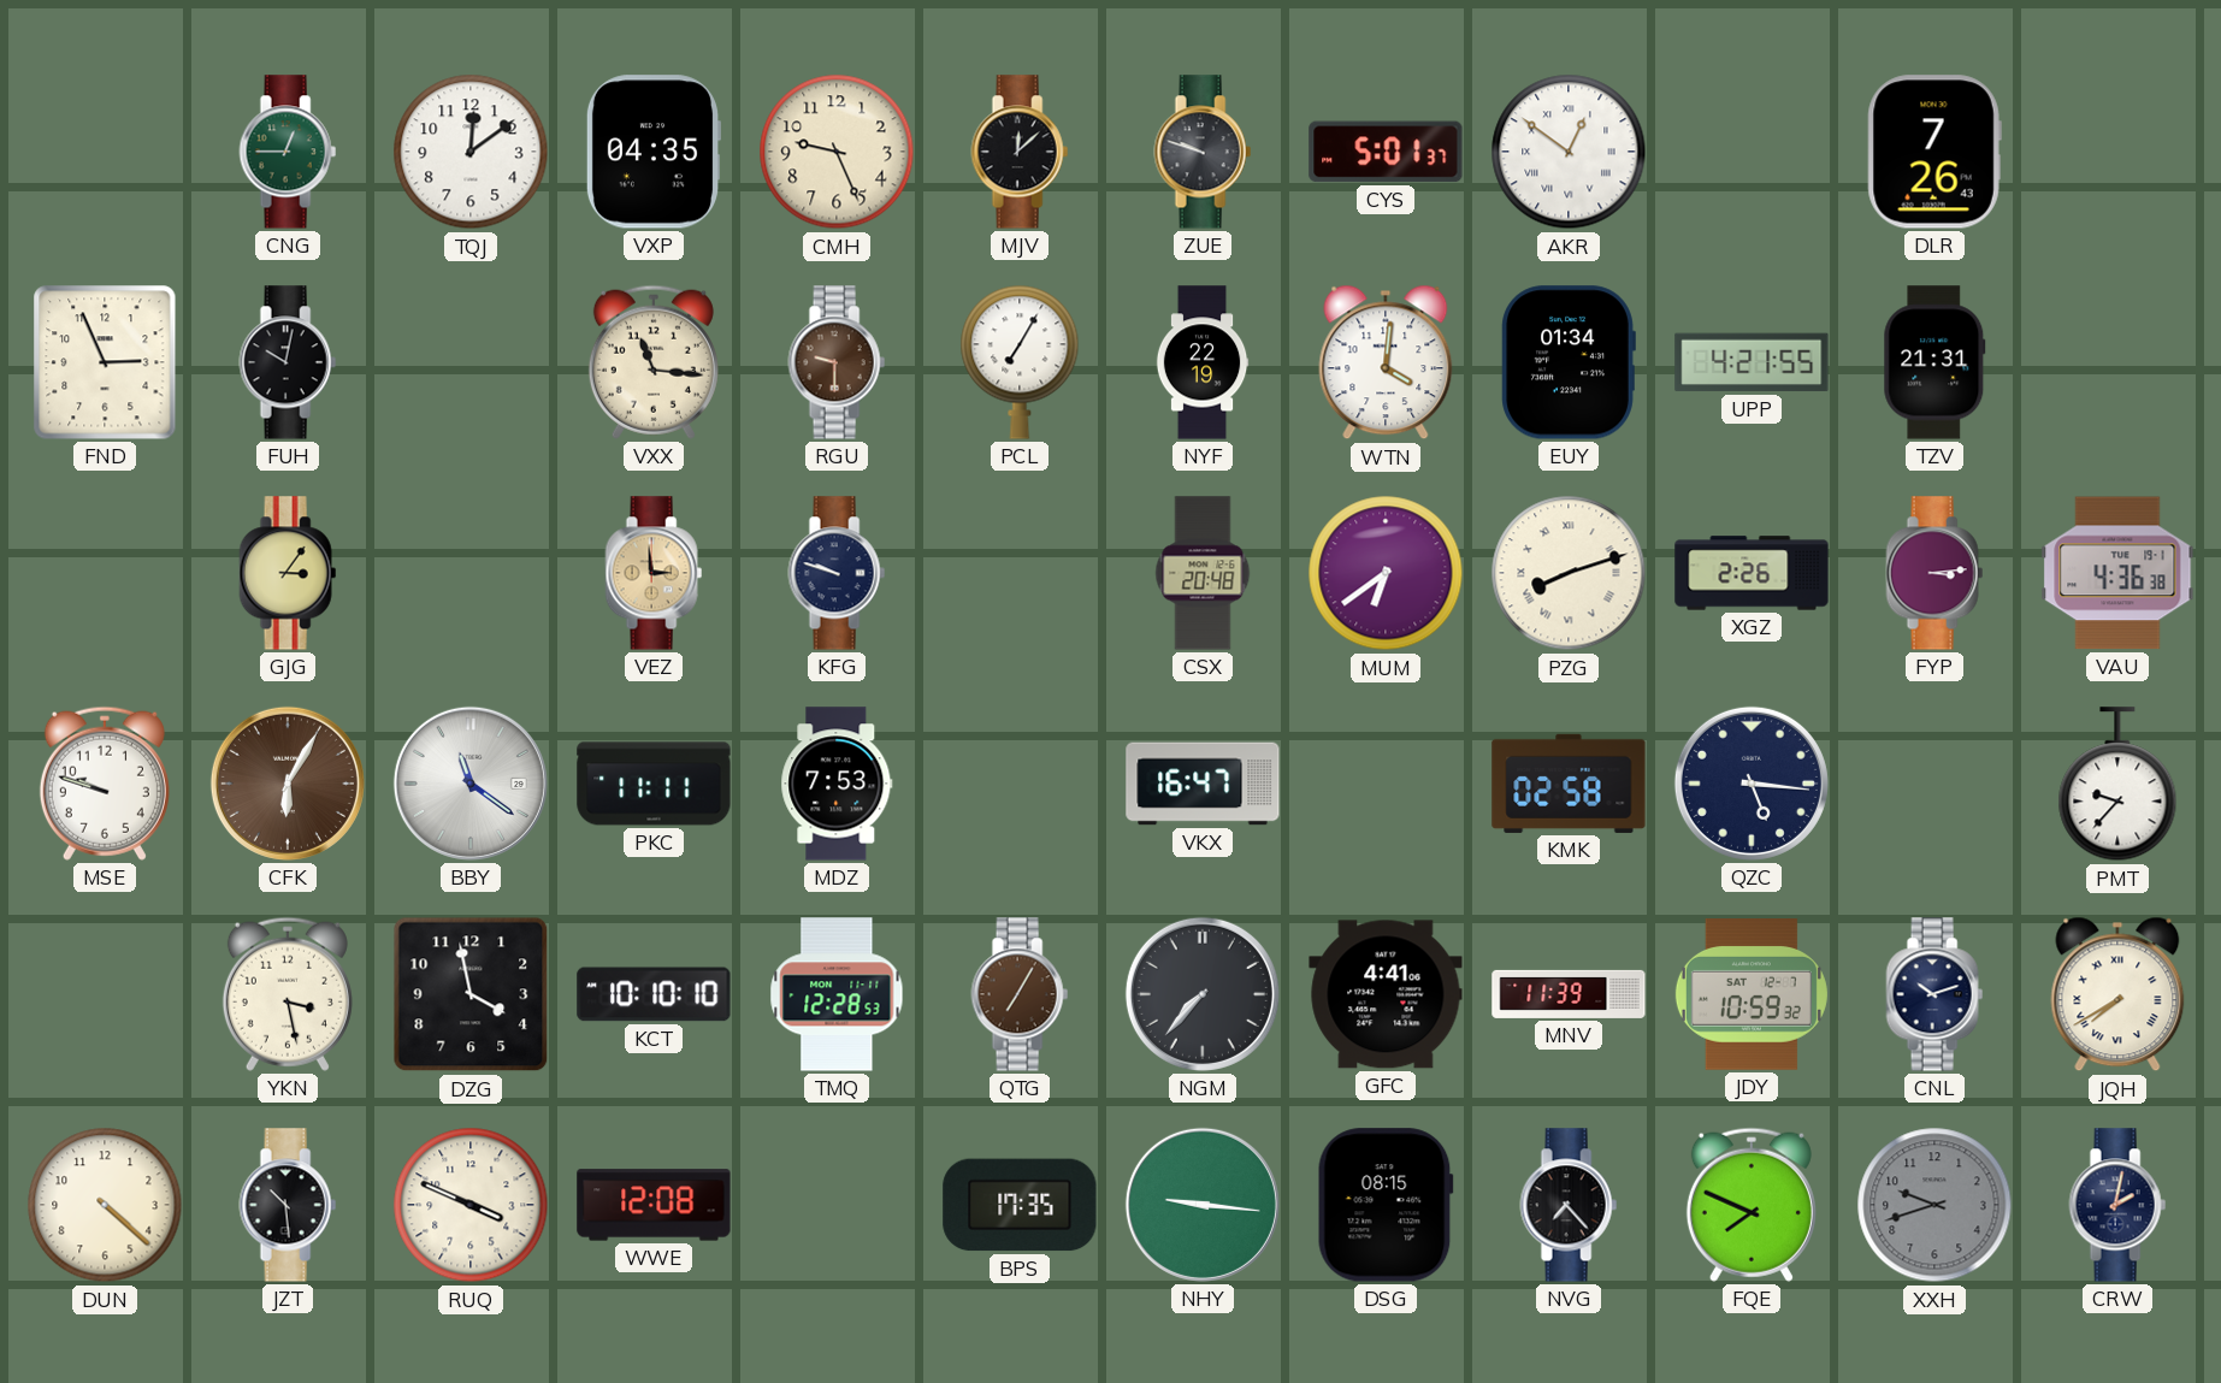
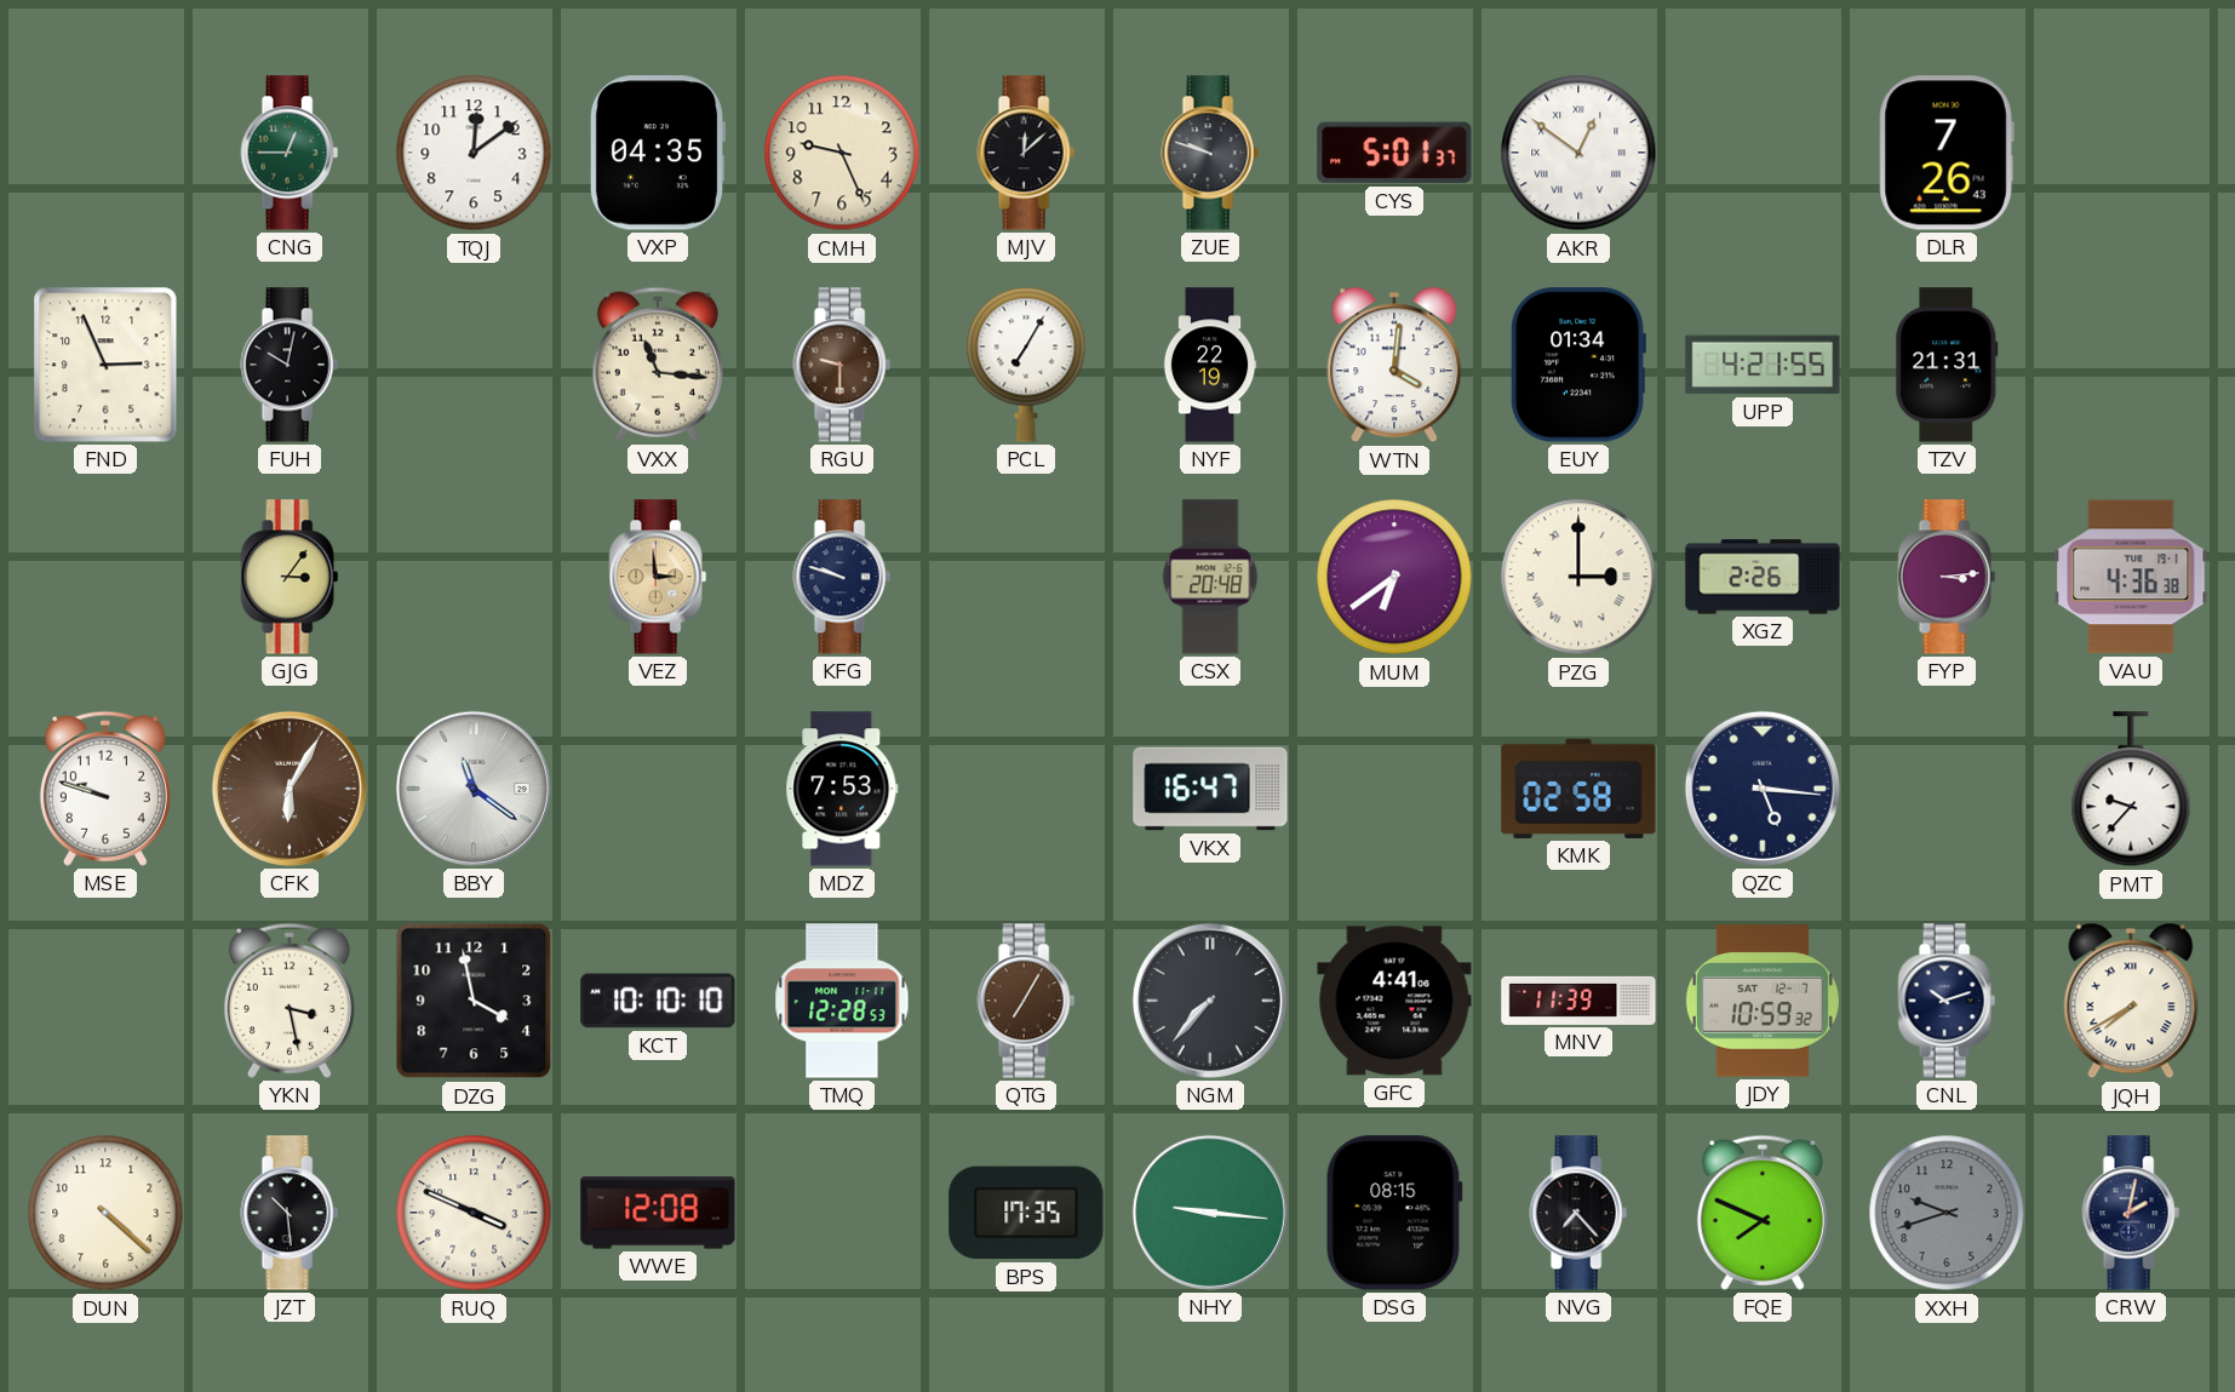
PZG: 8:12 -> 3:00
PKC: 11:11 -> none
